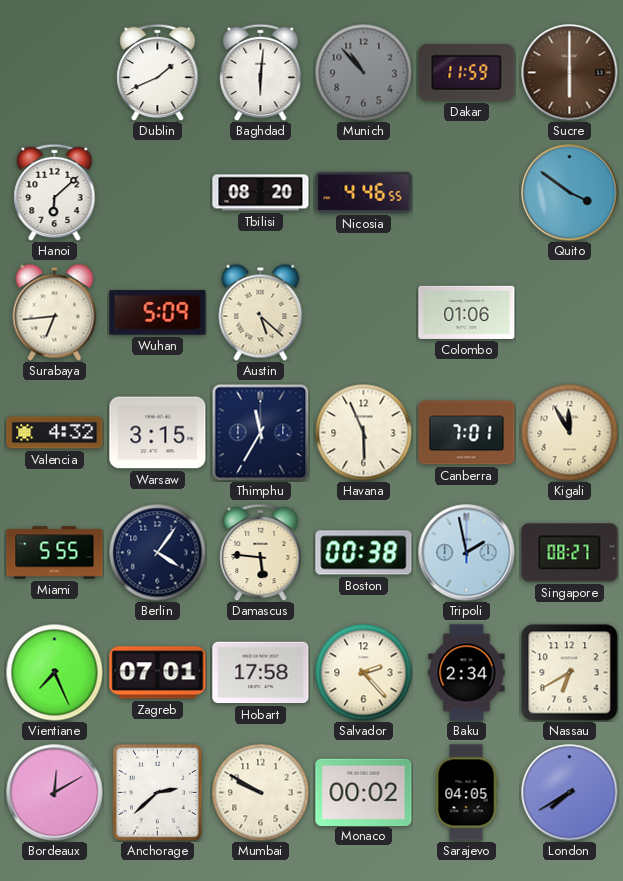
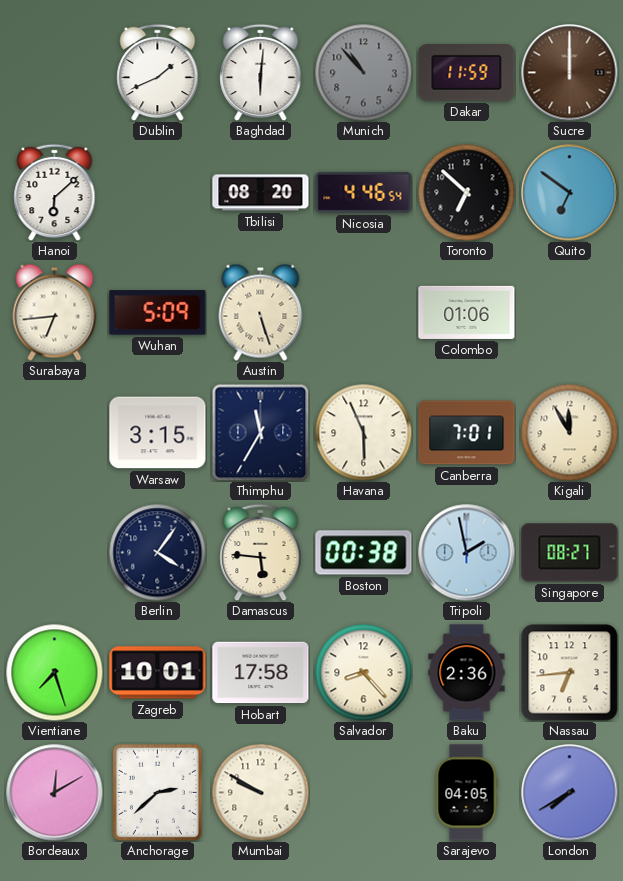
Sucre: 6:00 -> 12:00
Nicosia: 4:46:55 -> 4:46:54
Toronto: none -> 6:52
Quito: 3:51 -> 6:51
Austin: 5:22 -> 5:27
Valencia: 4:32 -> none
Miami: 5:55 -> none
Vientiane: 7:26 -> 7:27
Zagreb: 07:01 -> 10:01
Salvador: 2:23 -> 8:23
Baku: 2:34 -> 2:36
Nassau: 6:40 -> 6:44
Monaco: 00:02 -> none
